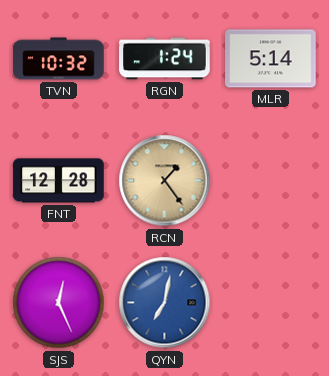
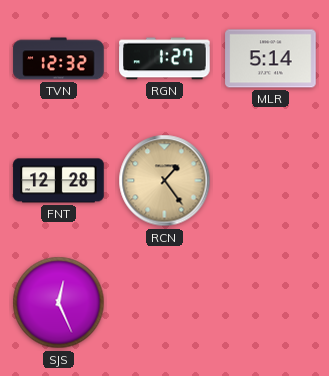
TVN: 10:32 -> 12:32
RGN: 1:24 -> 1:27
QYN: 7:02 -> none
